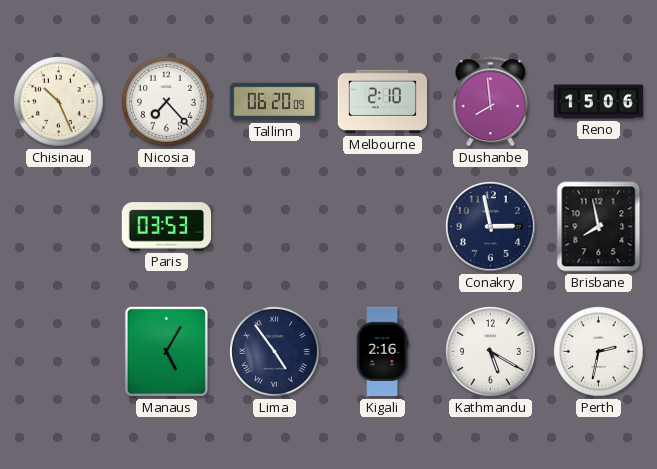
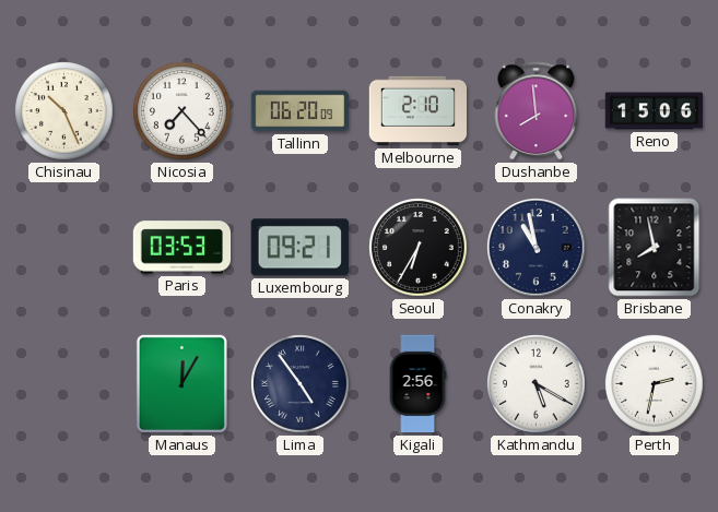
Luxembourg: none -> 09:21
Seoul: none -> 6:35
Conakry: 2:58 -> 10:58
Manaus: 5:05 -> 12:05
Kigali: 2:16 -> 2:56
